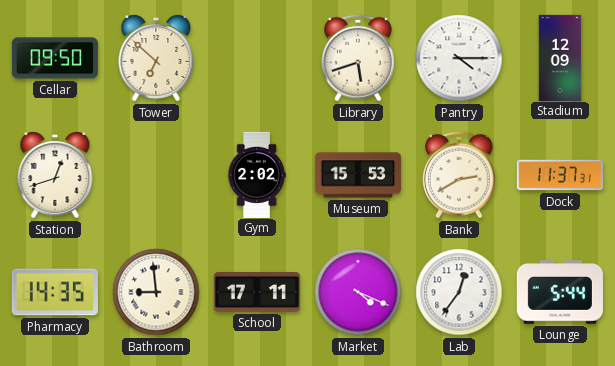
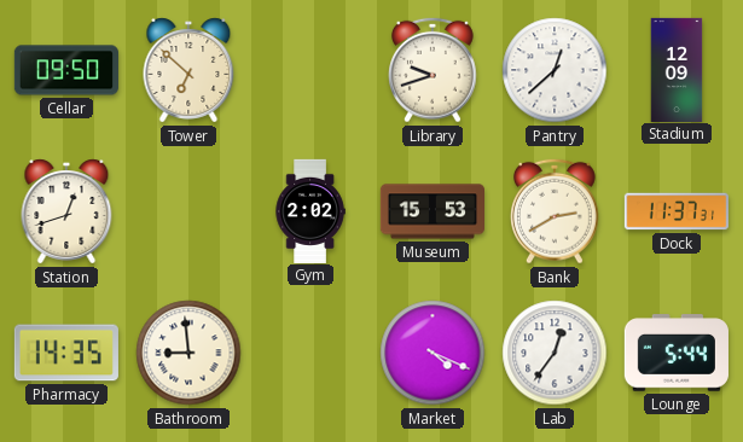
Library: 5:42 -> 9:42
Pantry: 4:15 -> 12:38
School: 17:11 -> none
